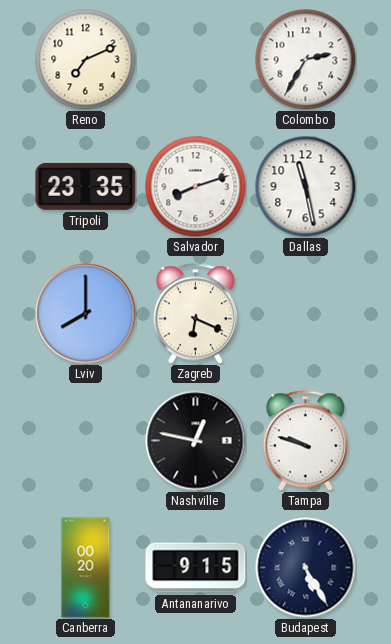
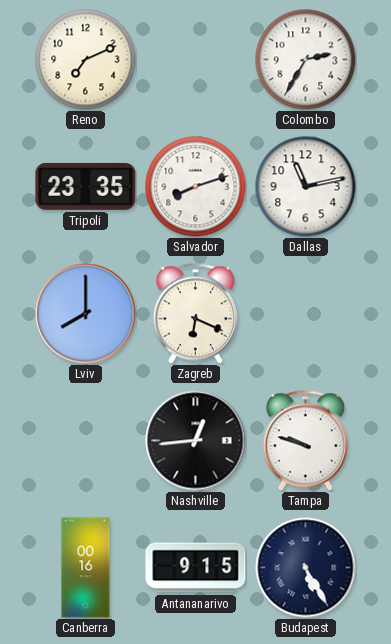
Dallas: 11:28 -> 11:13
Nashville: 12:47 -> 12:44
Canberra: 00:20 -> 00:16
